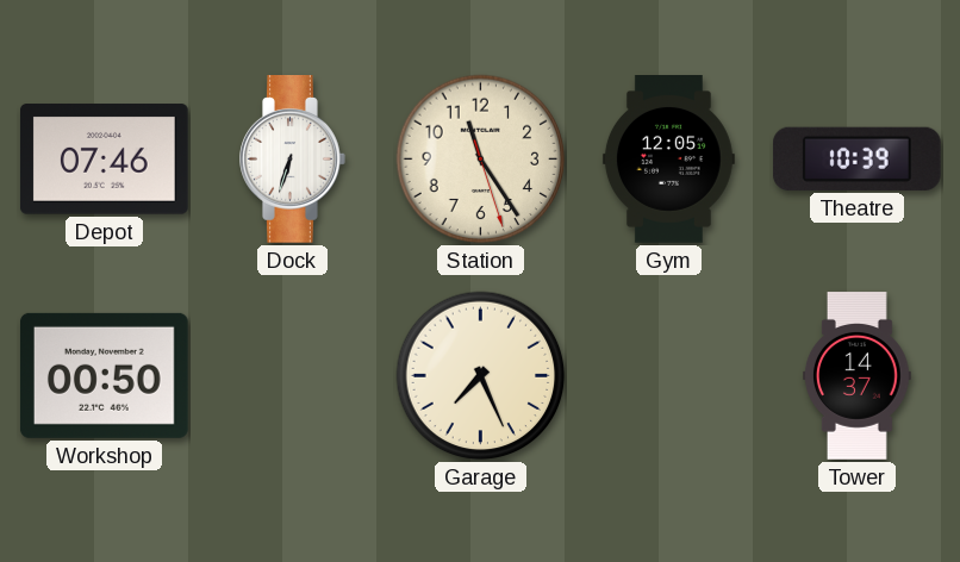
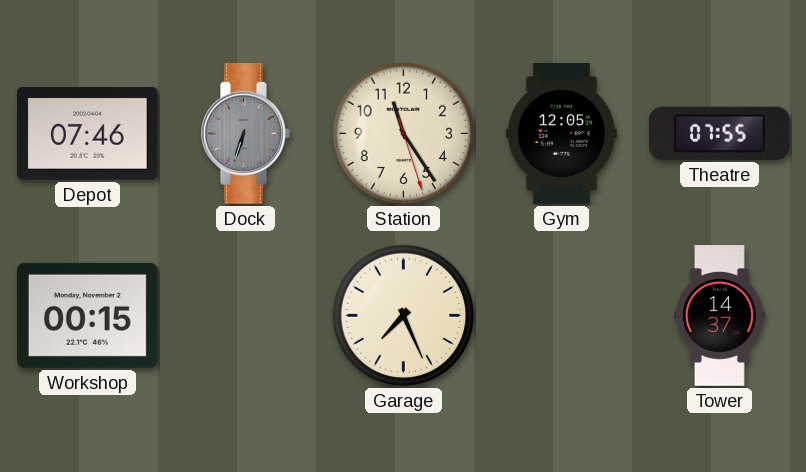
Dock dial: white -> grey
Theatre: 10:39 -> 07:55
Workshop: 00:50 -> 00:15
